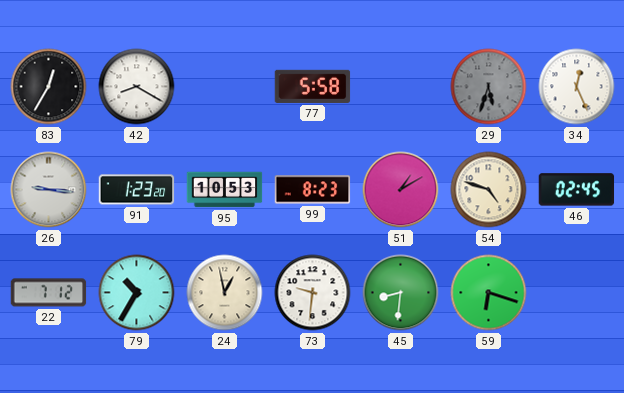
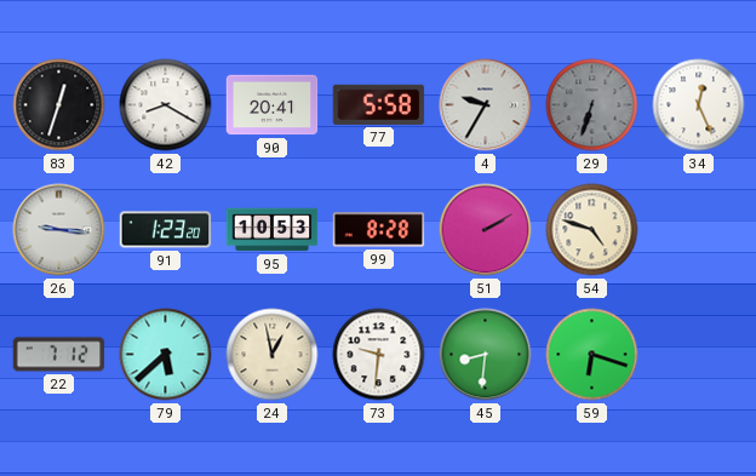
83: 12:35 -> 12:33
90: none -> 20:41
4: none -> 9:35
29: 5:33 -> 6:33
99: 8:23 -> 8:28
51: 1:10 -> 2:10
46: 02:45 -> none
79: 10:35 -> 5:38
